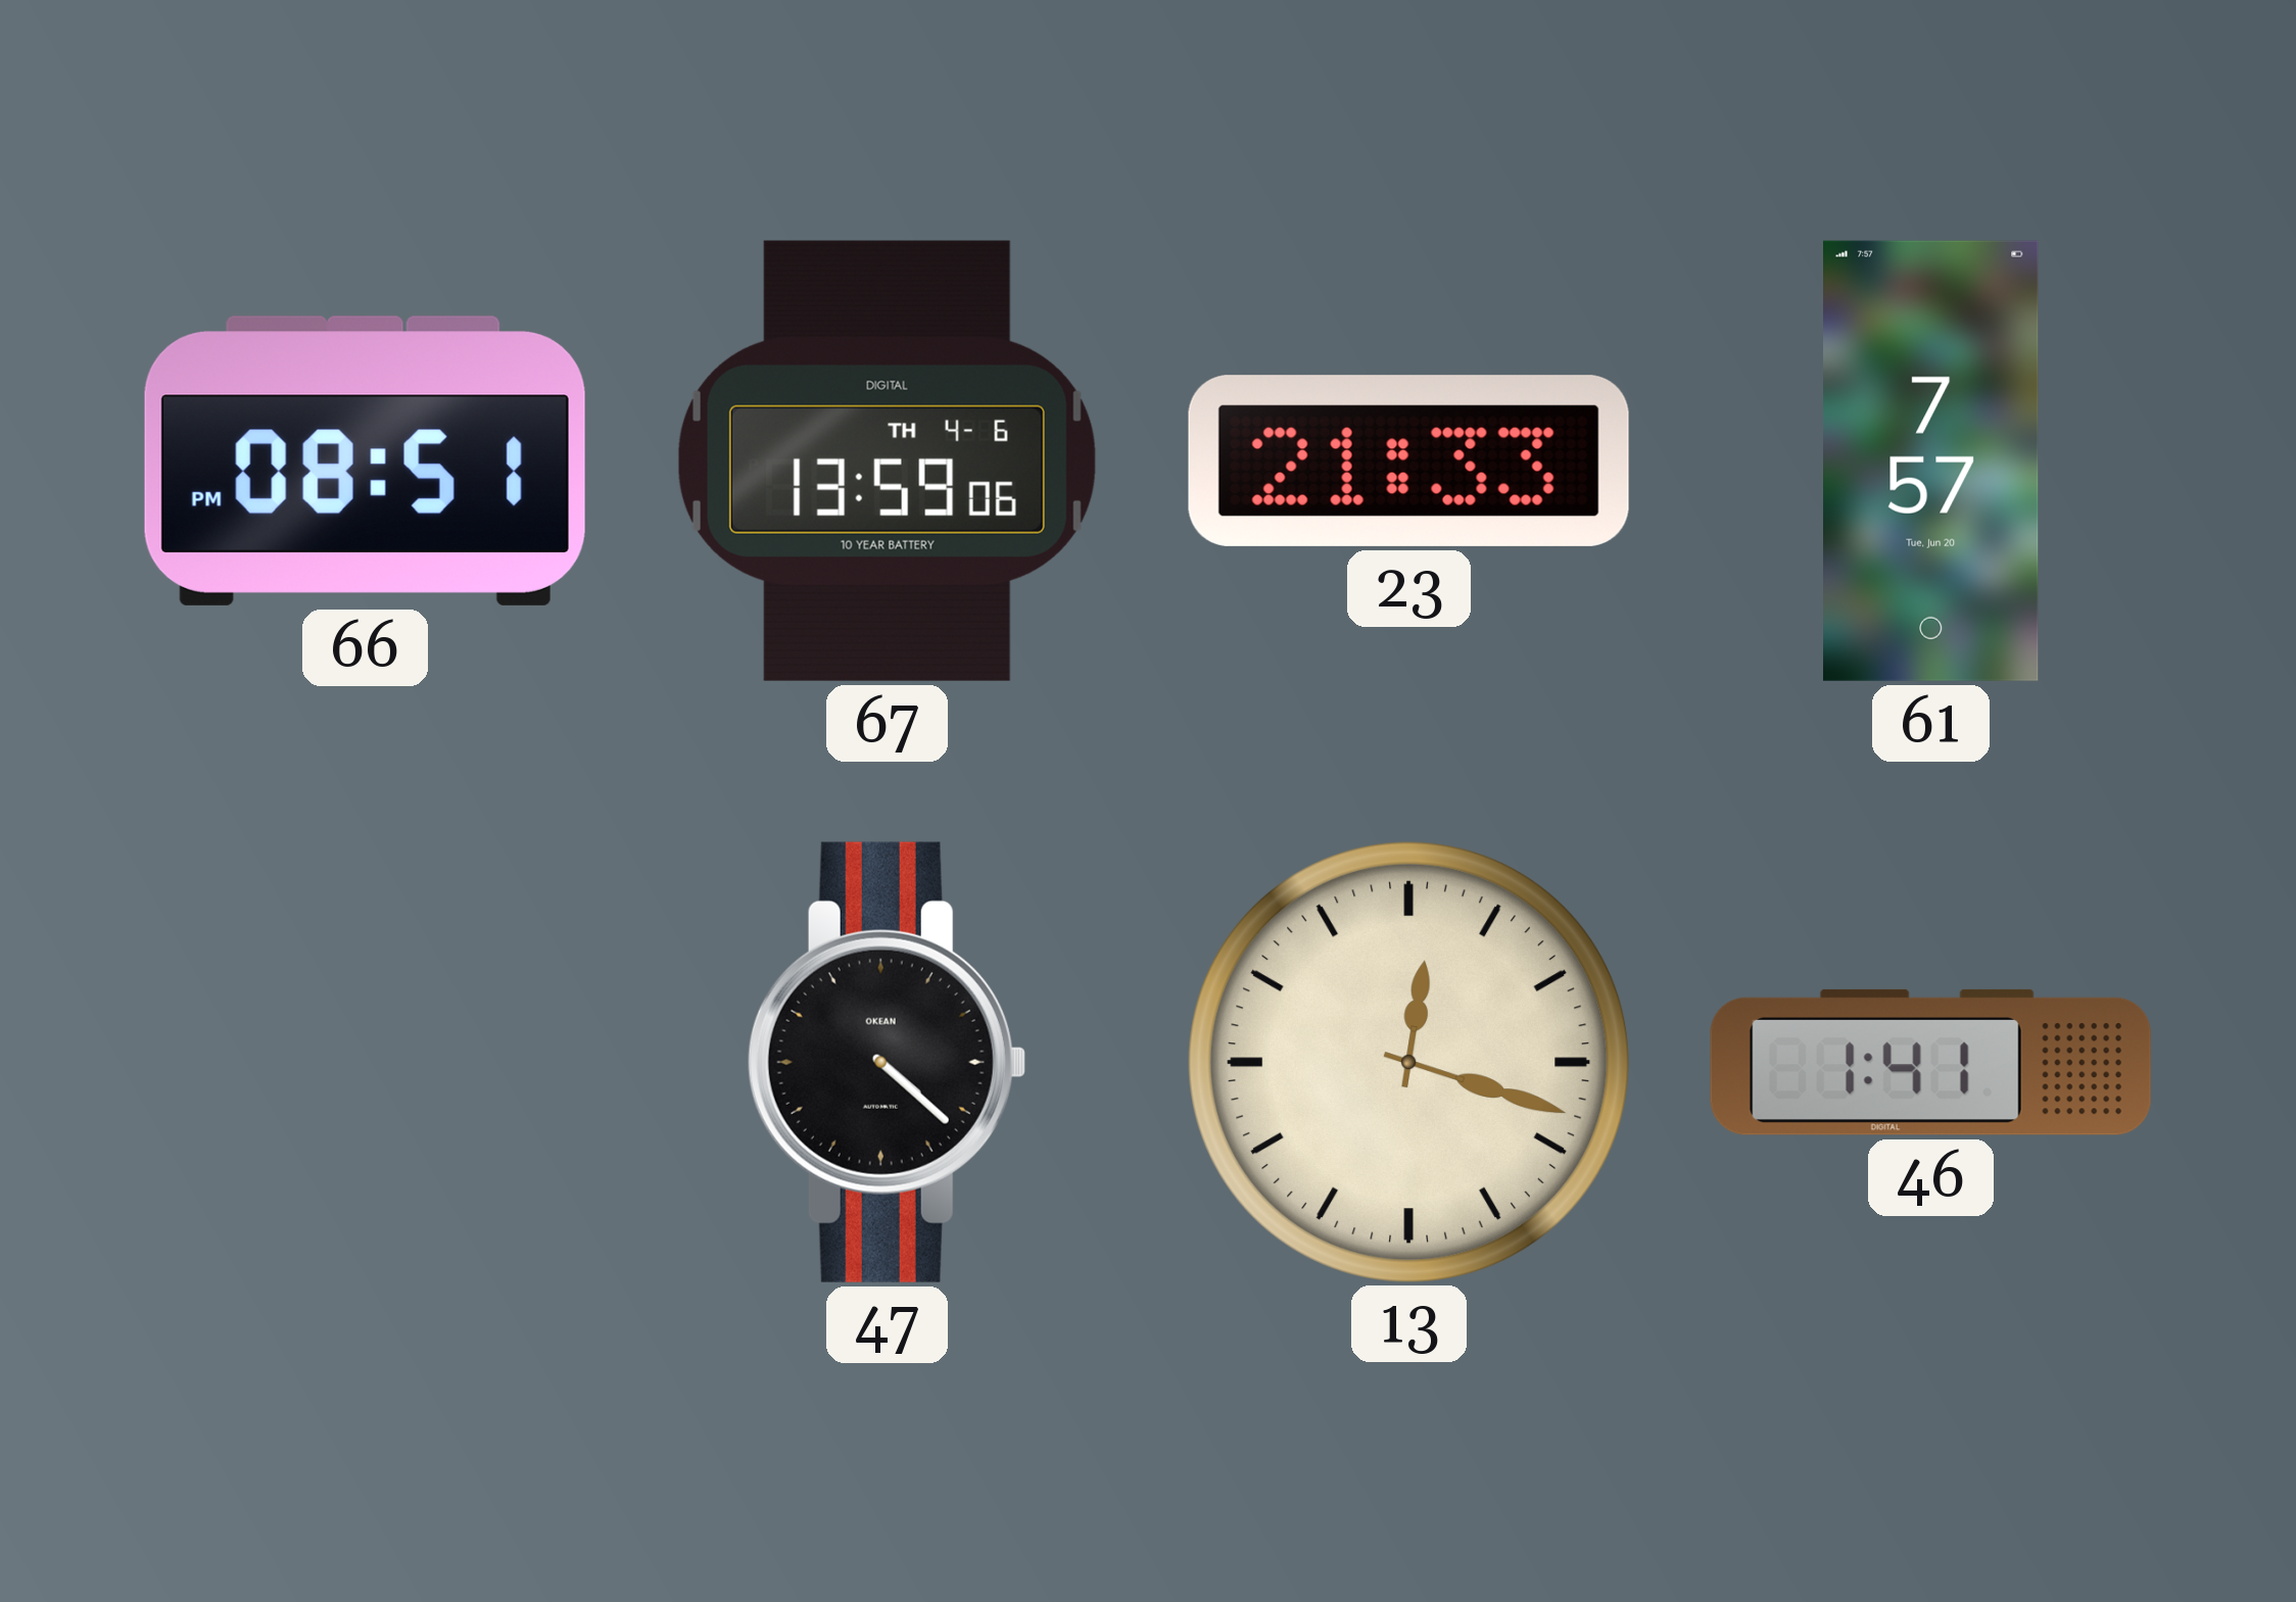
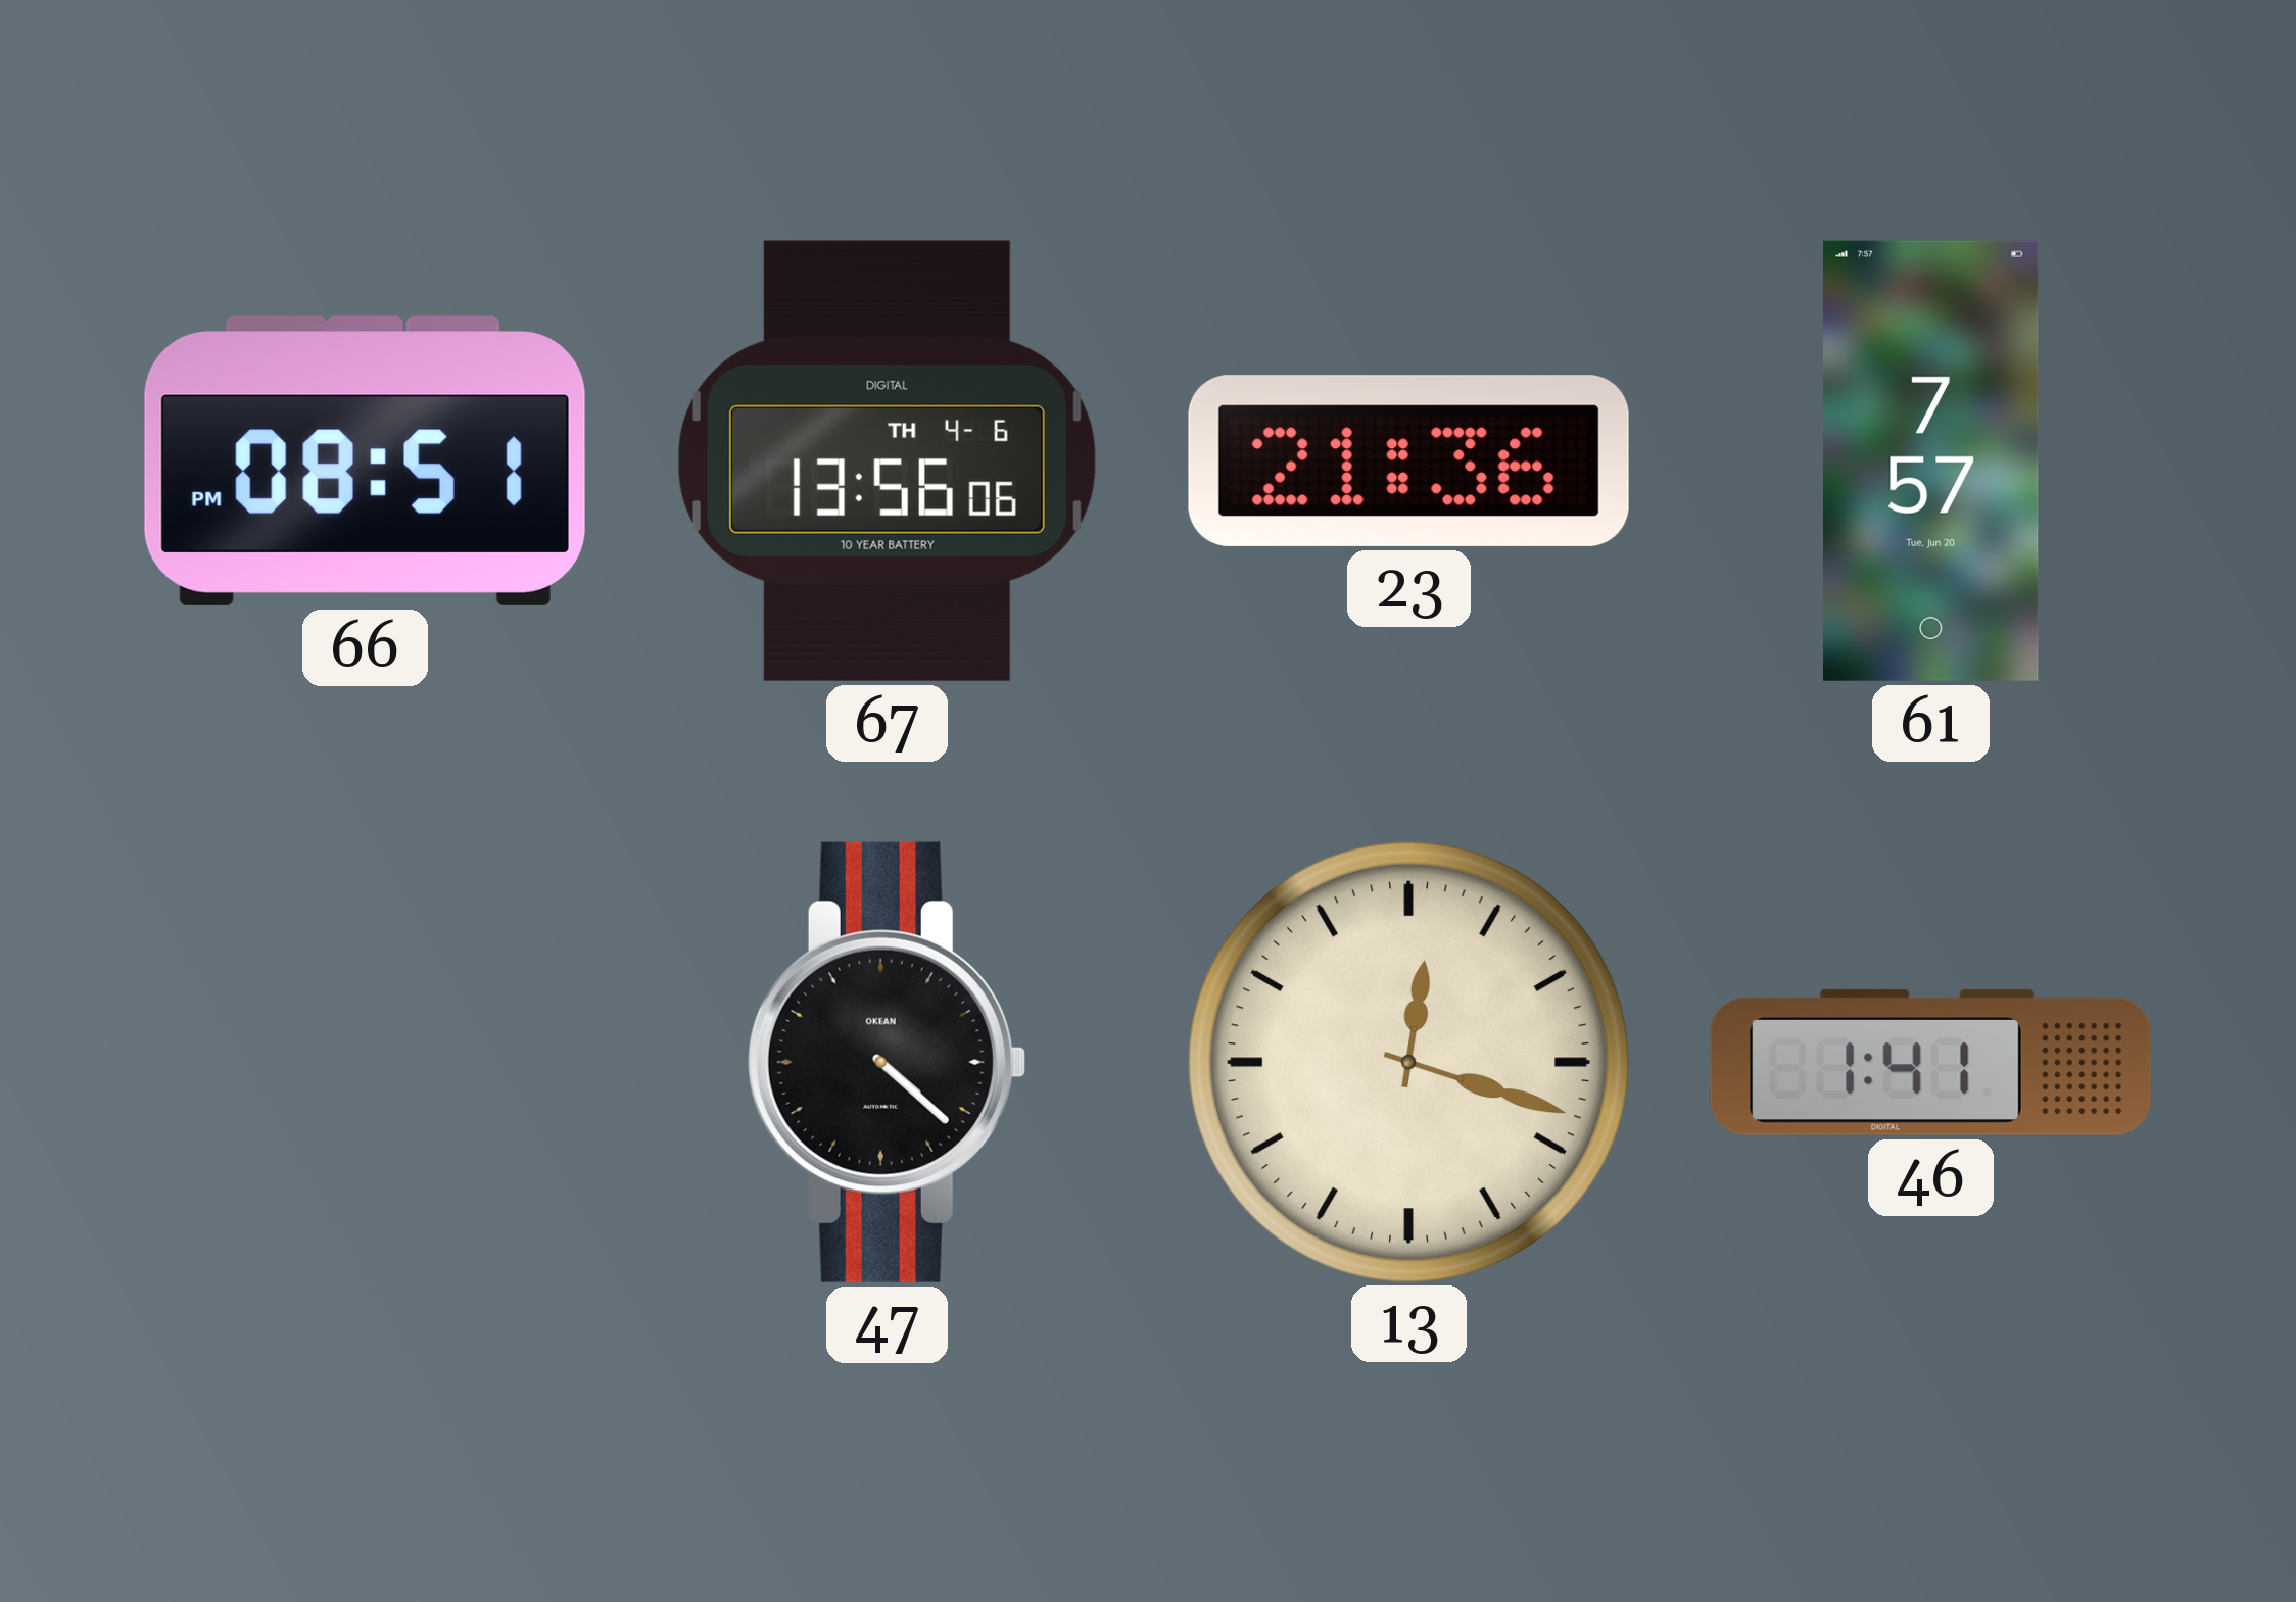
67: 13:59 -> 13:56
23: 21:33 -> 21:36
